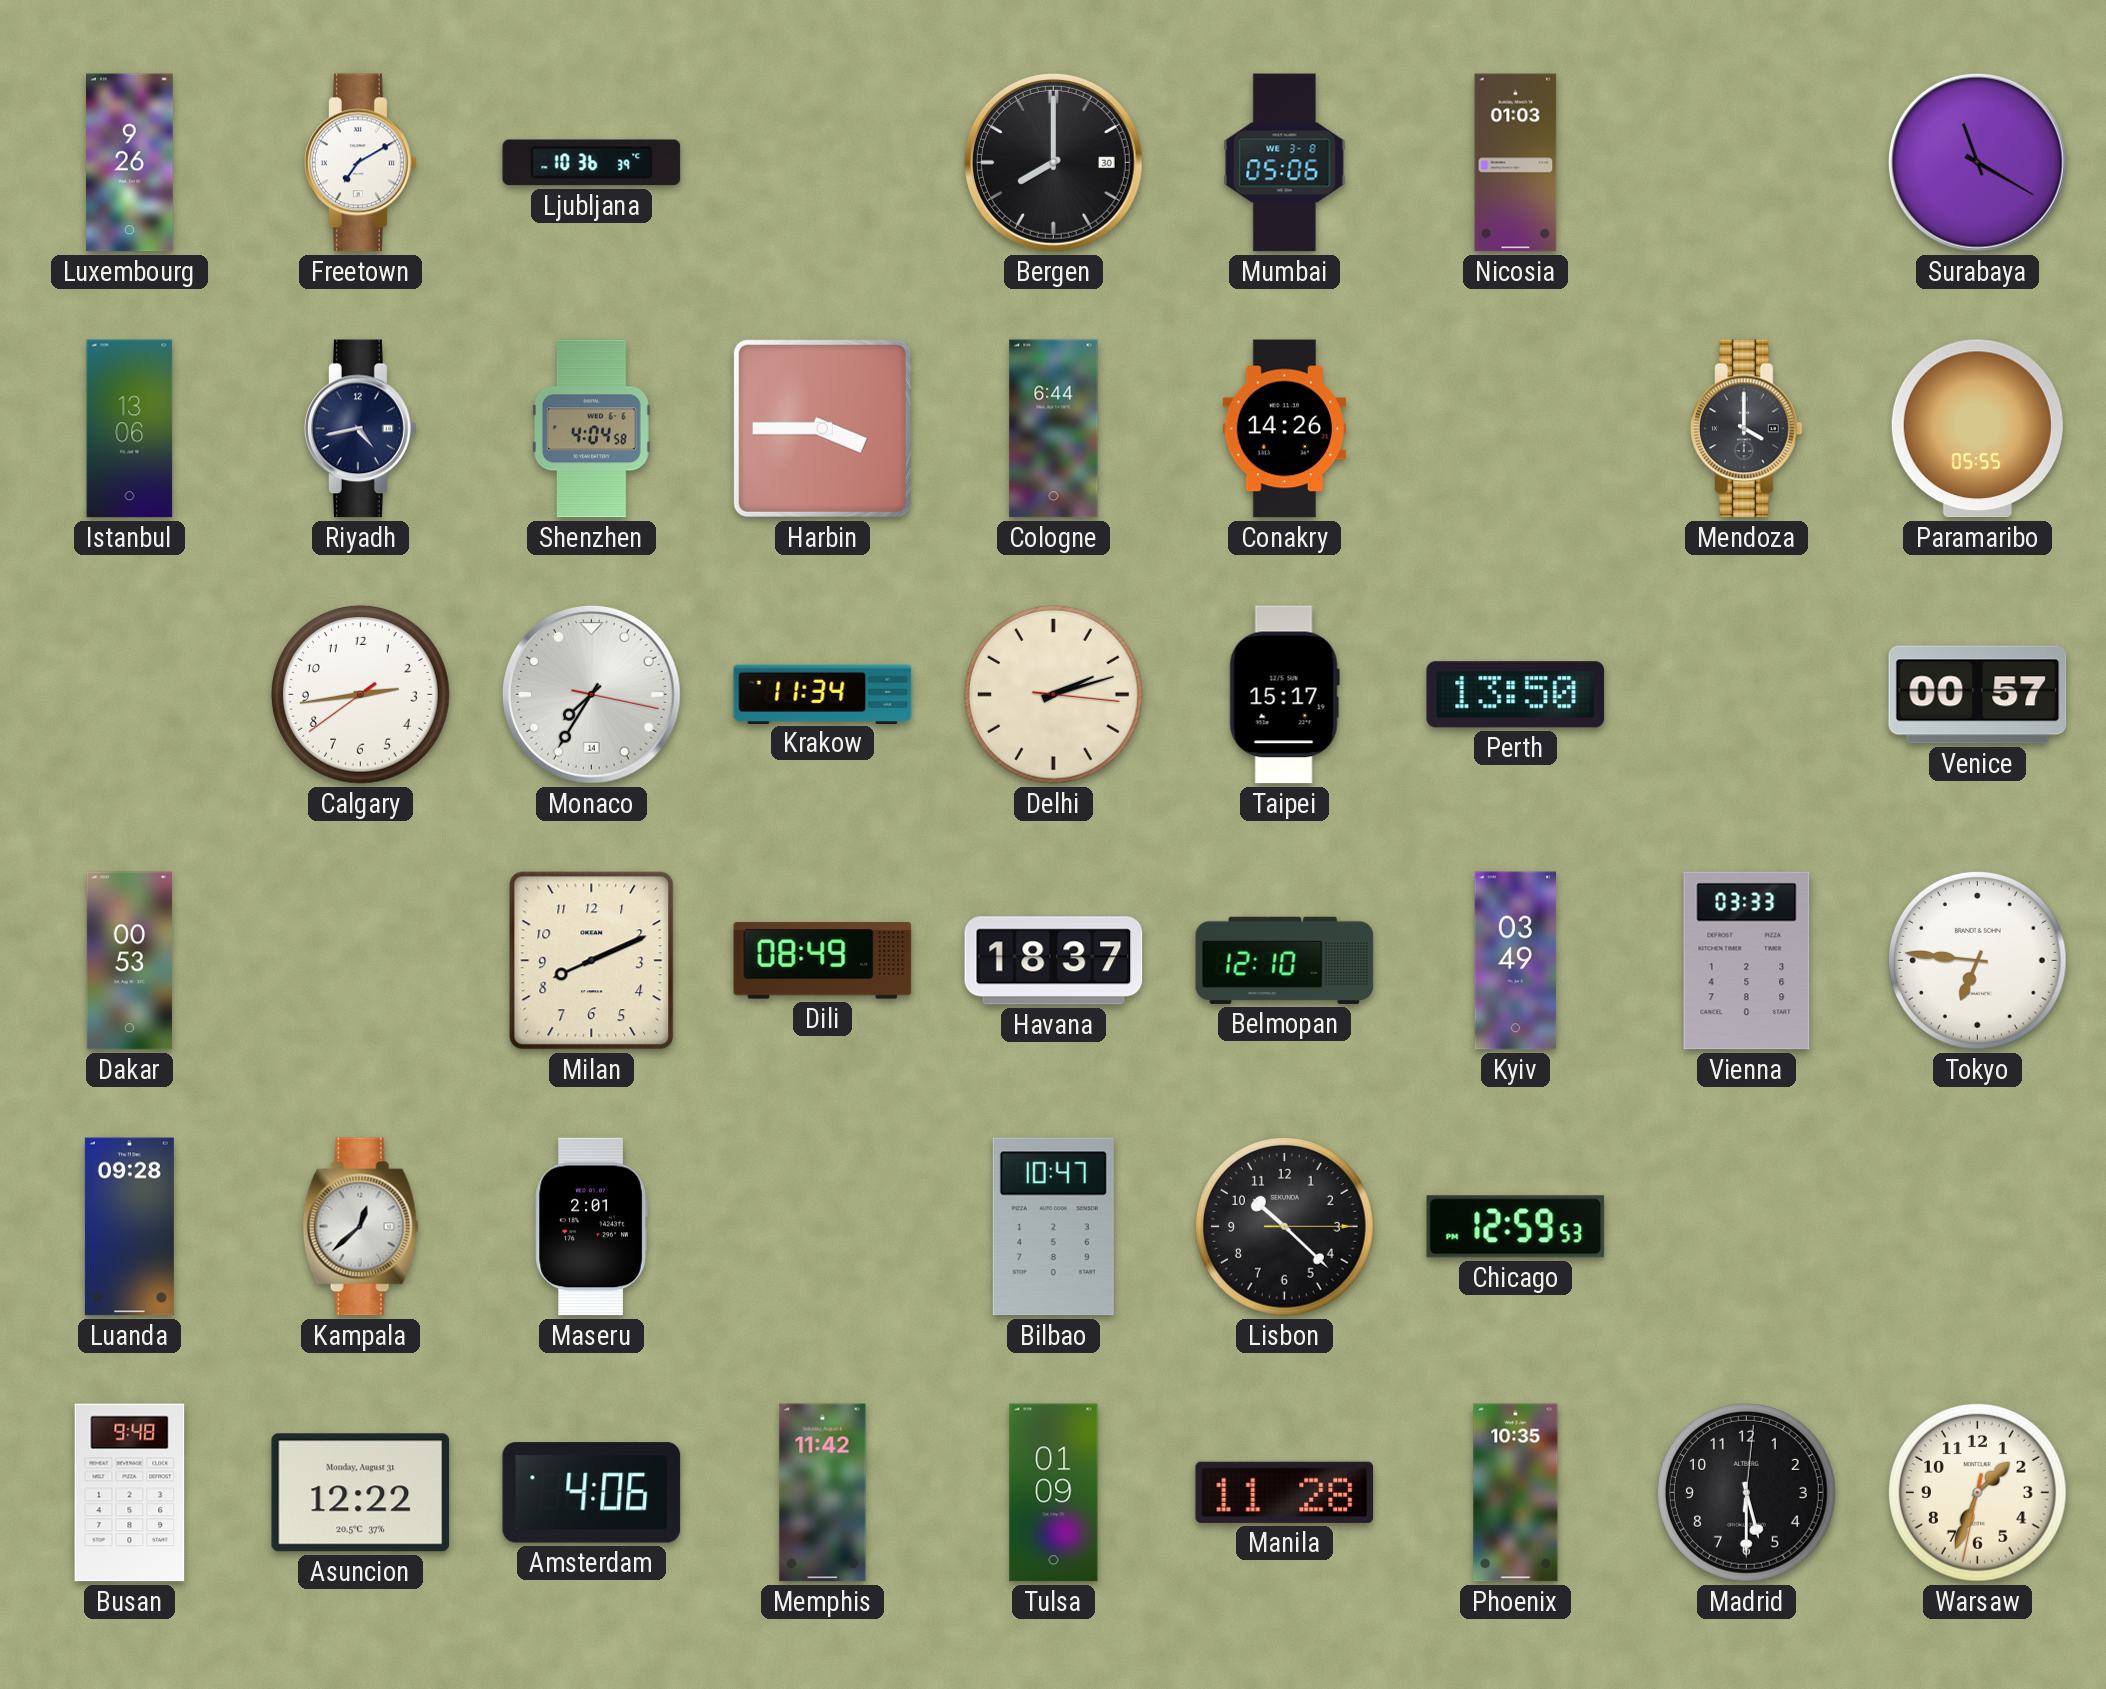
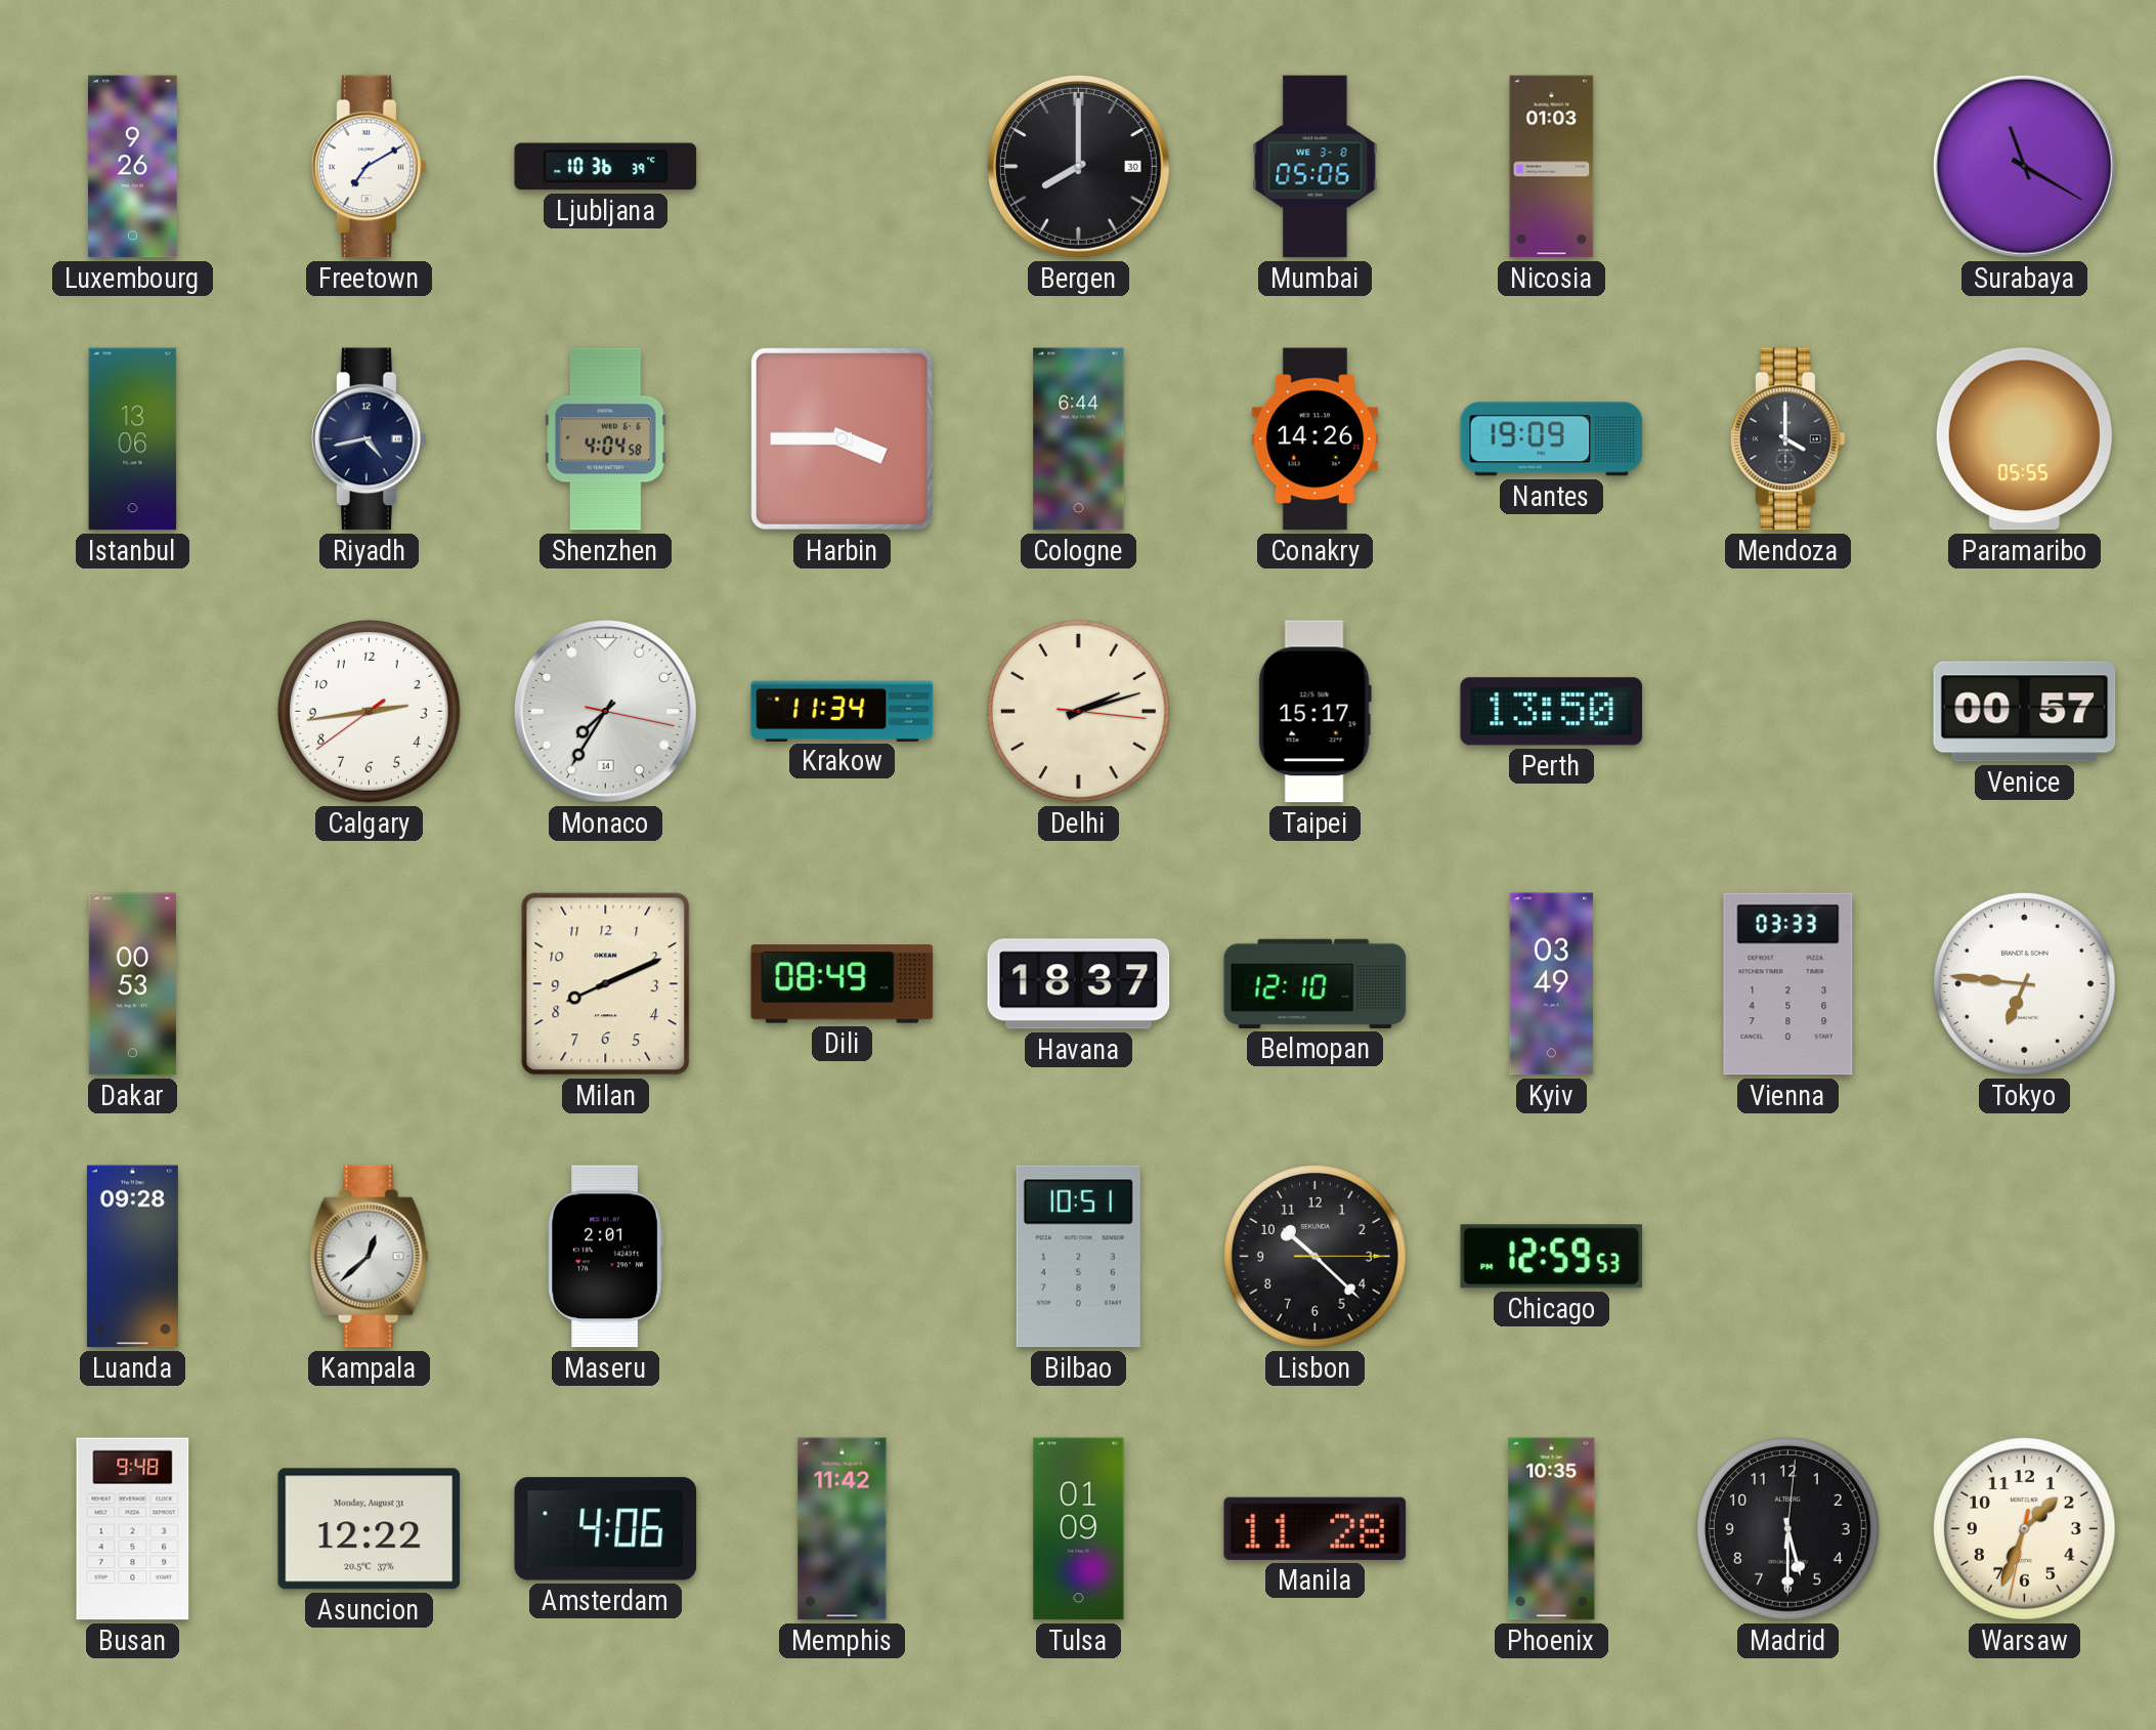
Nantes: none -> 19:09
Bilbao: 10:47 -> 10:51
